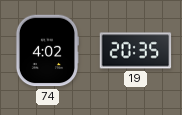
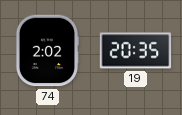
74: 4:02 -> 2:02
